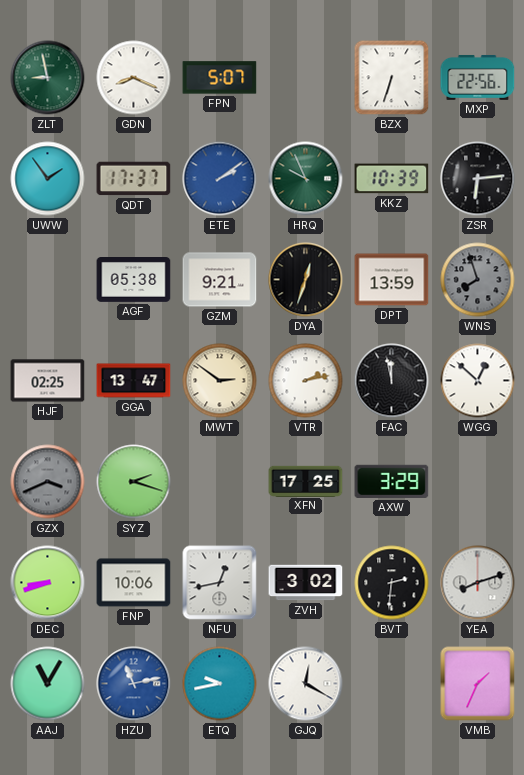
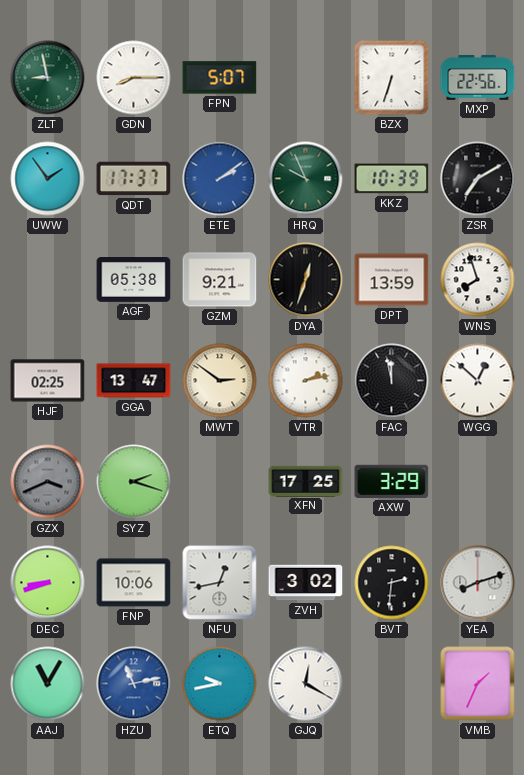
GDN: 8:19 -> 8:15
ZSR: 6:14 -> 7:10
WNS dial: grey -> white
